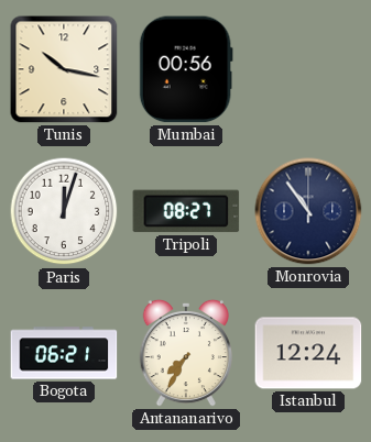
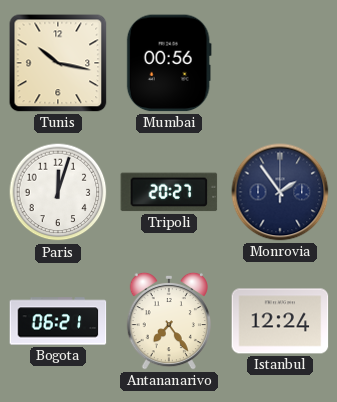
Tripoli: 08:27 -> 20:27
Monrovia: 10:54 -> 1:54
Antananarivo: 7:35 -> 7:24
